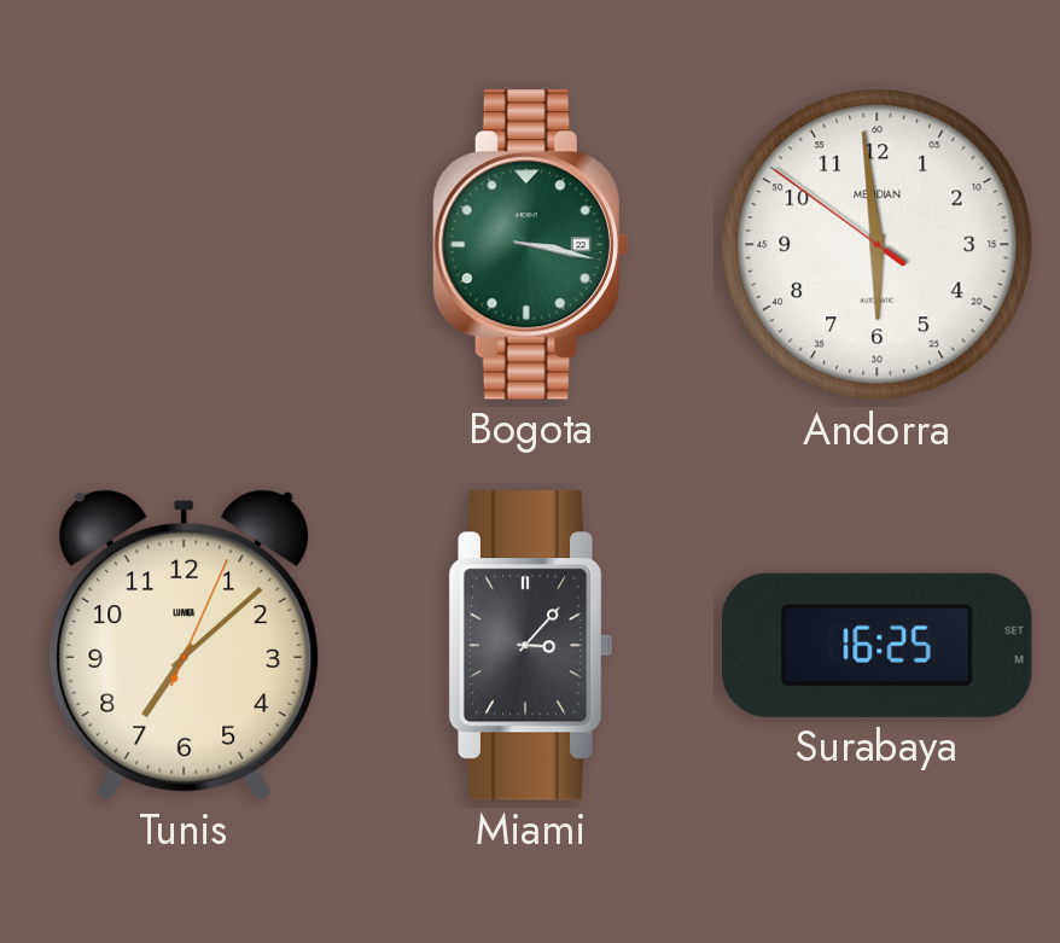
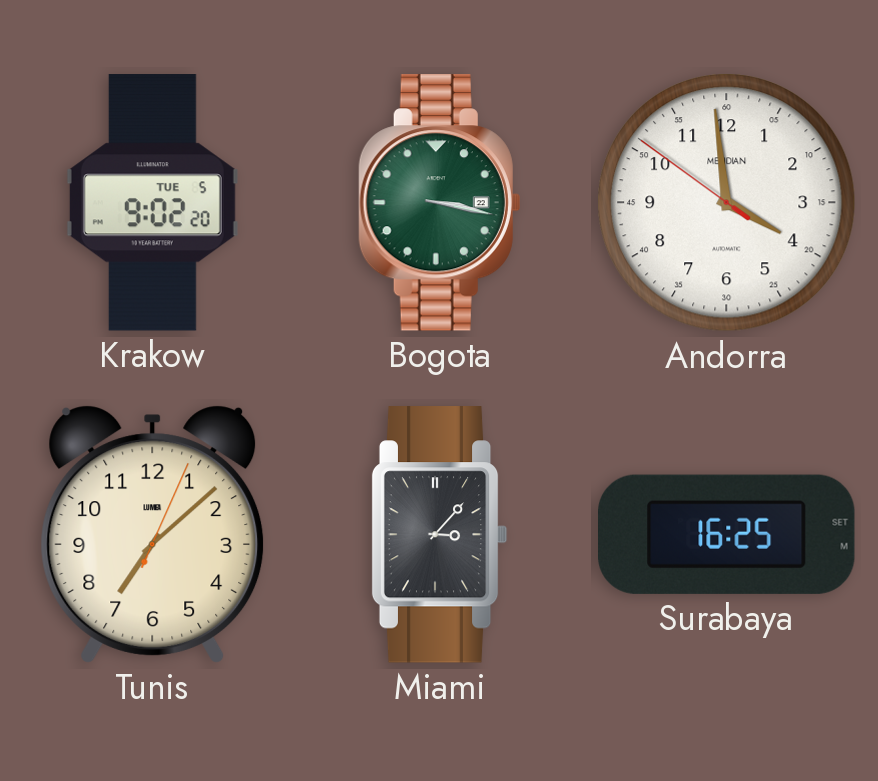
Krakow: none -> 9:02
Andorra: 5:58 -> 3:58
